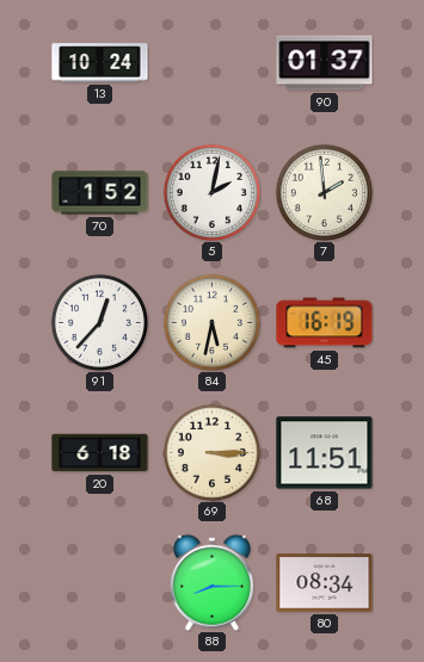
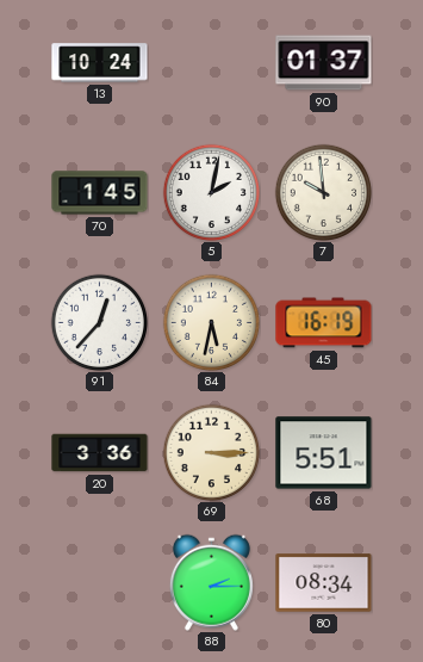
70: 1:52 -> 1:45
7: 1:59 -> 9:59
20: 6:18 -> 3:36
68: 11:51 -> 5:51
88: 8:15 -> 2:15
